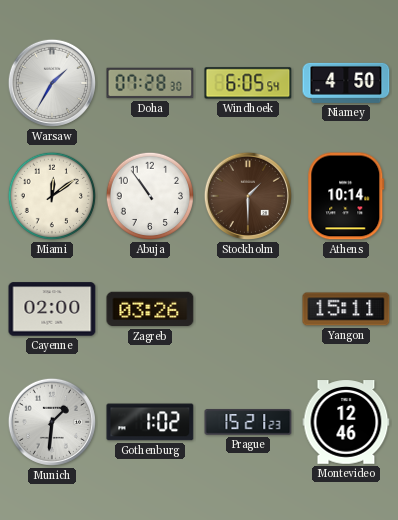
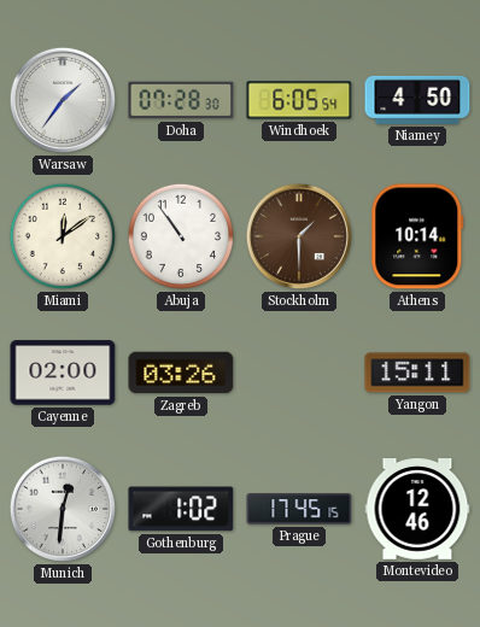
Warsaw: 1:35 -> 1:36
Munich: 1:31 -> 12:31
Prague: 15:21 -> 17:45
